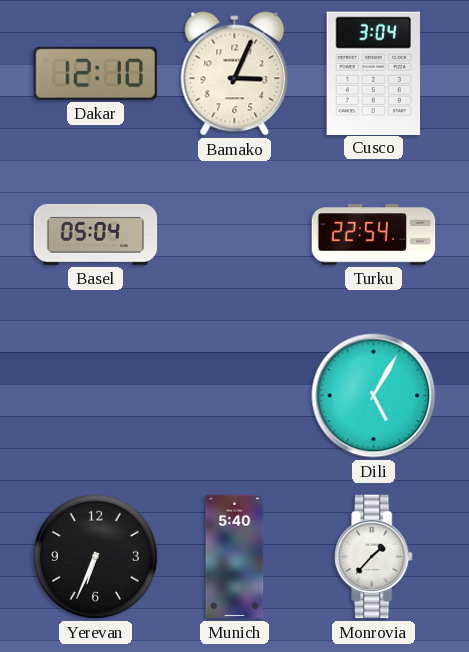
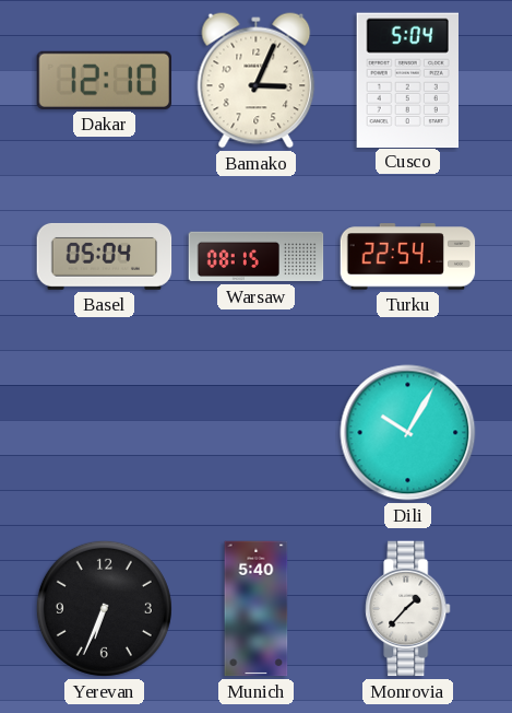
Cusco: 3:04 -> 5:04
Warsaw: none -> 08:15
Dili: 5:05 -> 10:05
